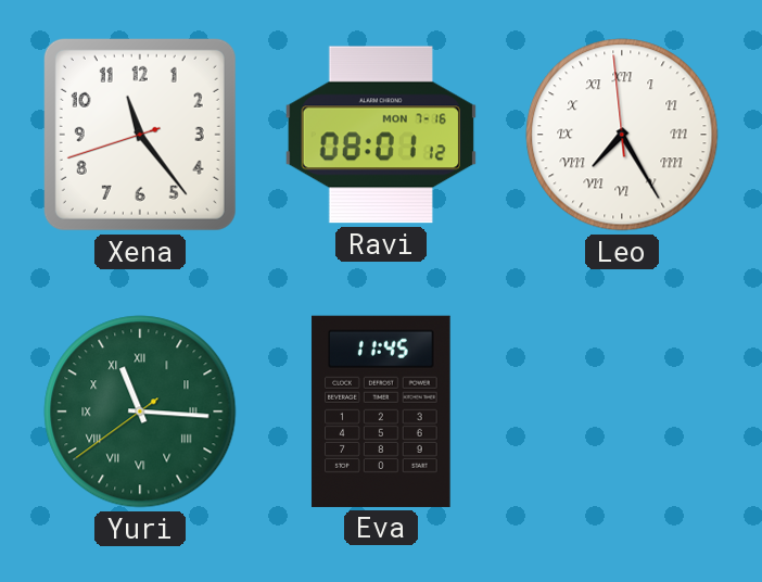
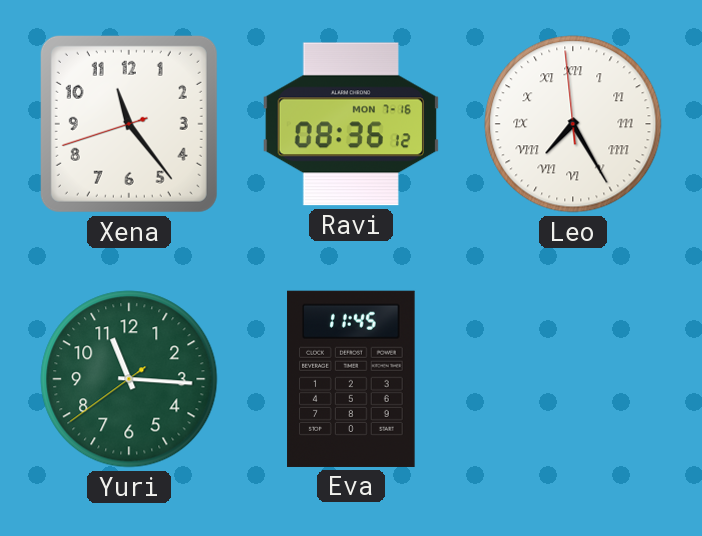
Ravi: 08:01 -> 08:36
Yuri numerals: Roman -> Arabic
